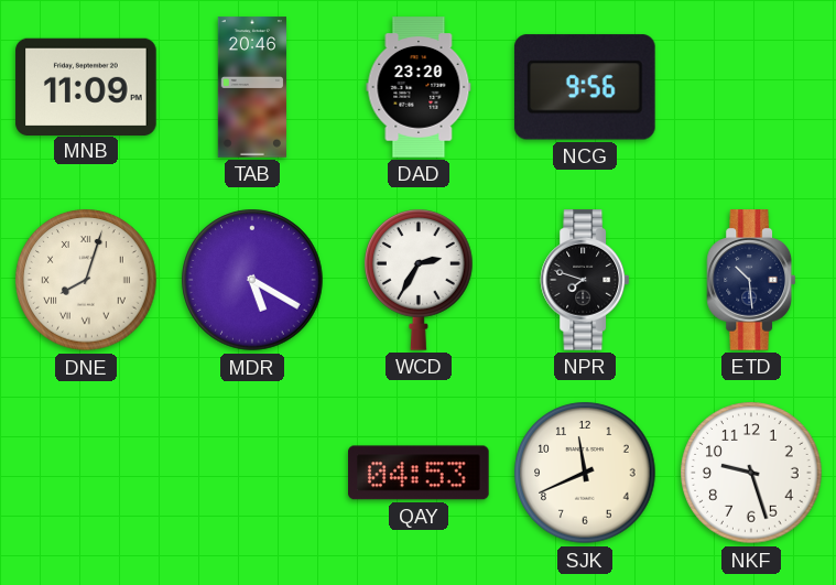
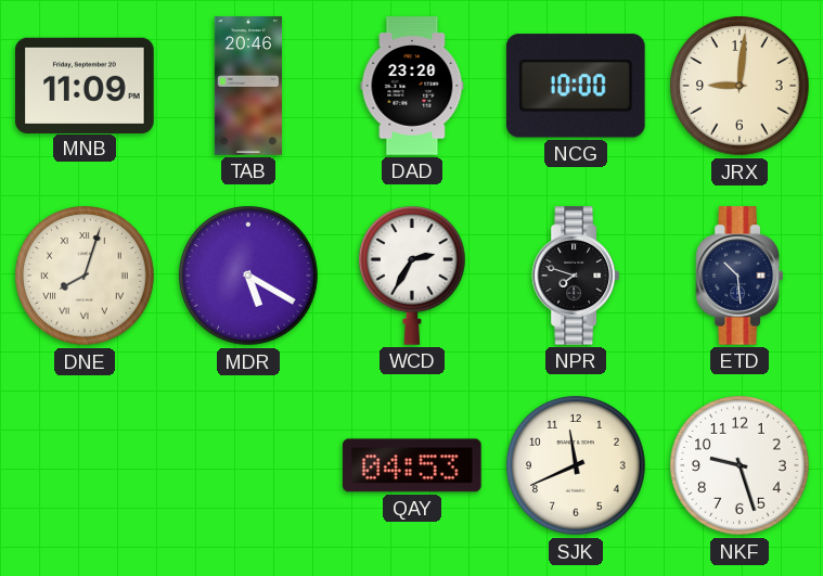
NCG: 9:56 -> 10:00
JRX: none -> 9:01
